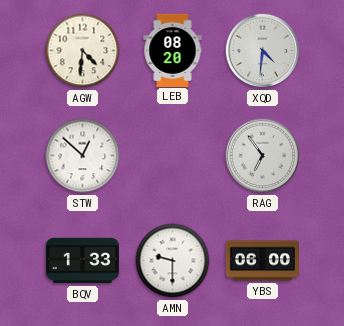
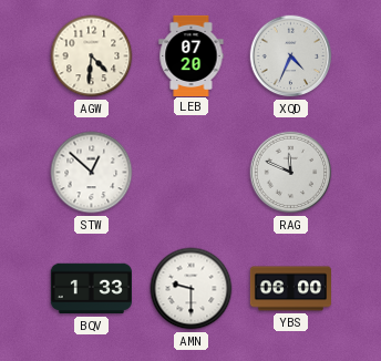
LEB: 08:20 -> 07:20
XQD: 4:31 -> 4:34
RAG: 6:54 -> 11:49
